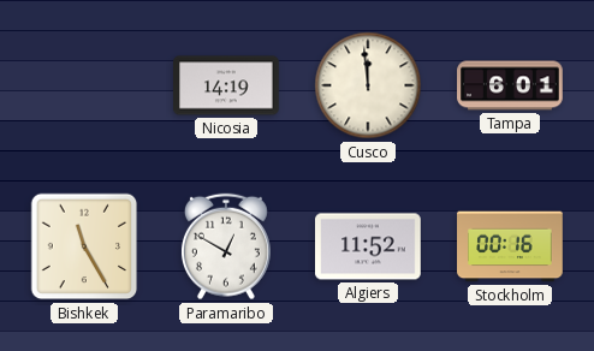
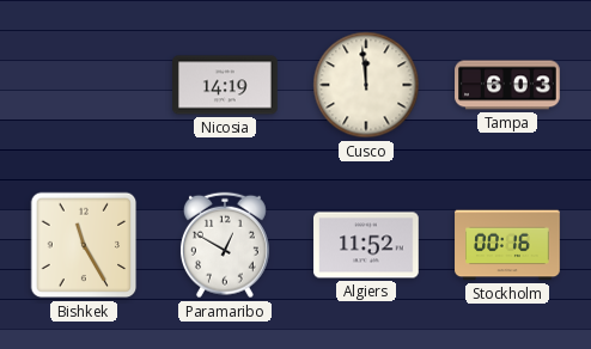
Tampa: 6:01 -> 6:03
